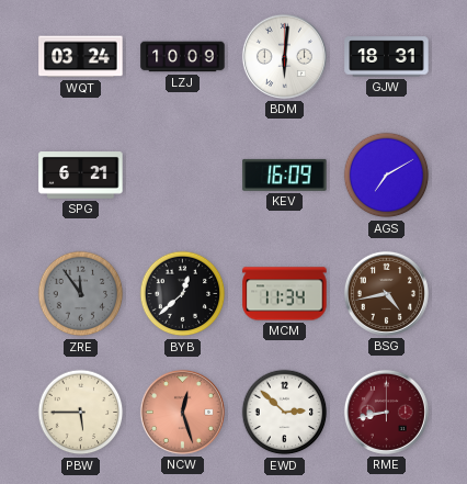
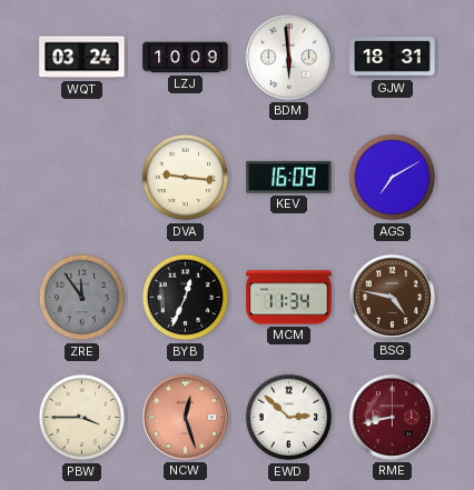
BDM: 6:01 -> 5:59
SPG: 6:21 -> none
DVA: none -> 9:16
BYB: 12:38 -> 12:34
BSG: 4:43 -> 4:47
PBW: 5:45 -> 3:45
